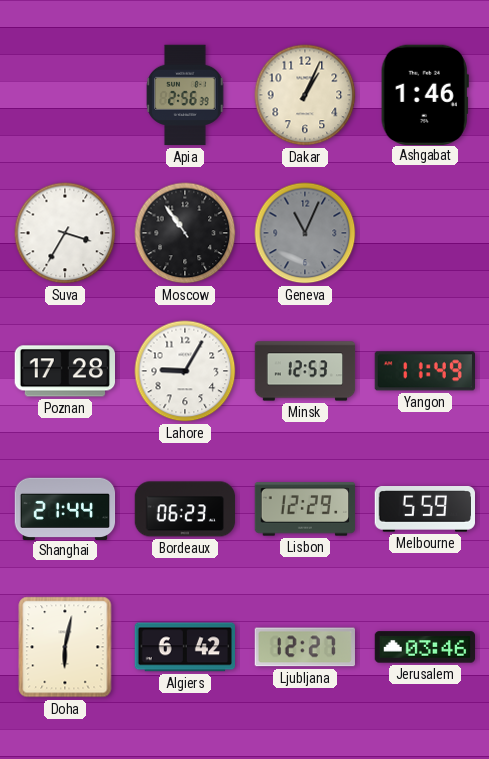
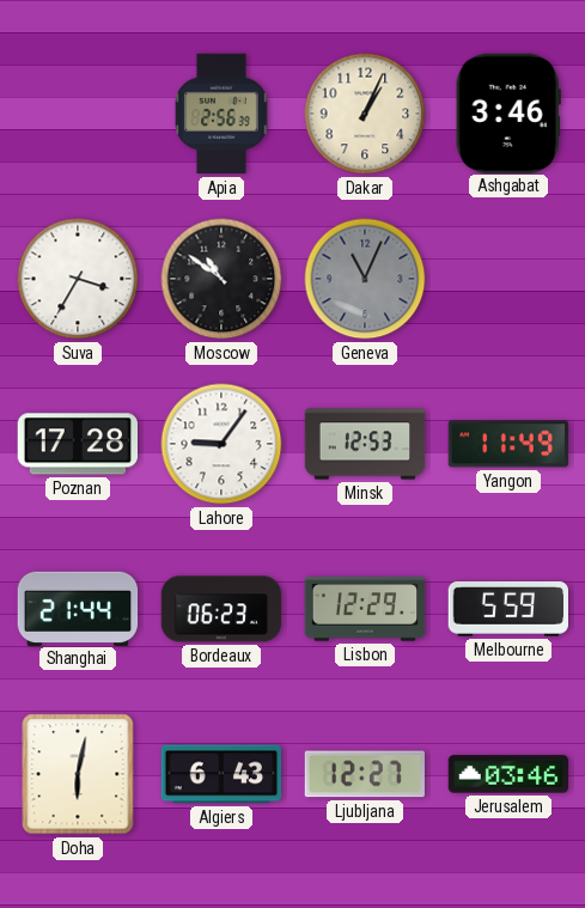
Ashgabat: 1:46 -> 3:46
Moscow: 10:54 -> 10:51
Lahore: 9:05 -> 9:06
Algiers: 6:42 -> 6:43
